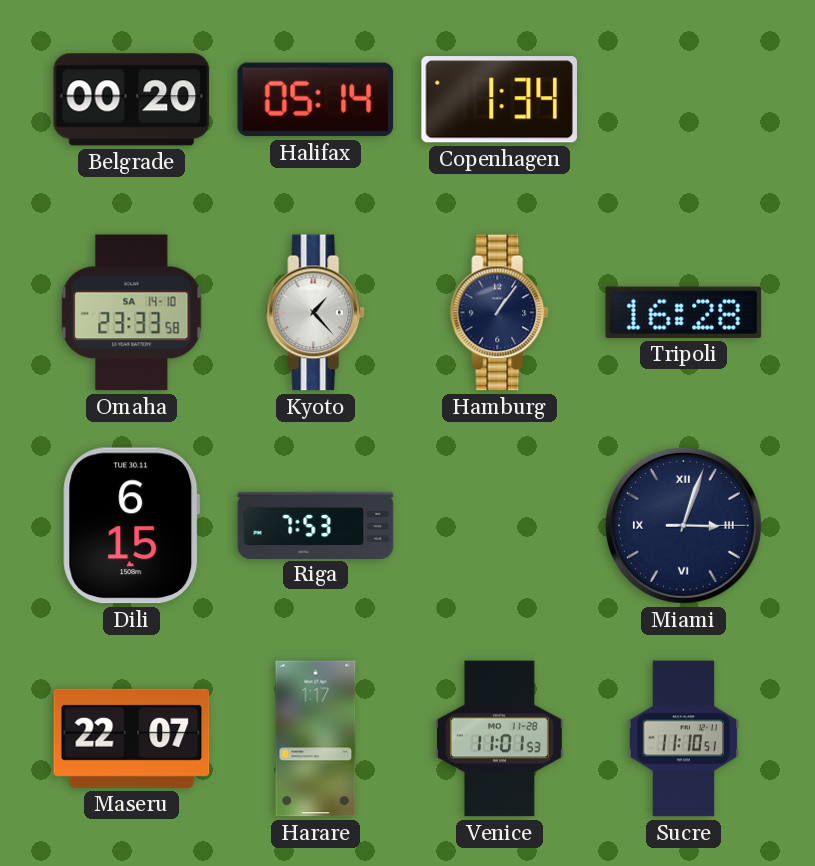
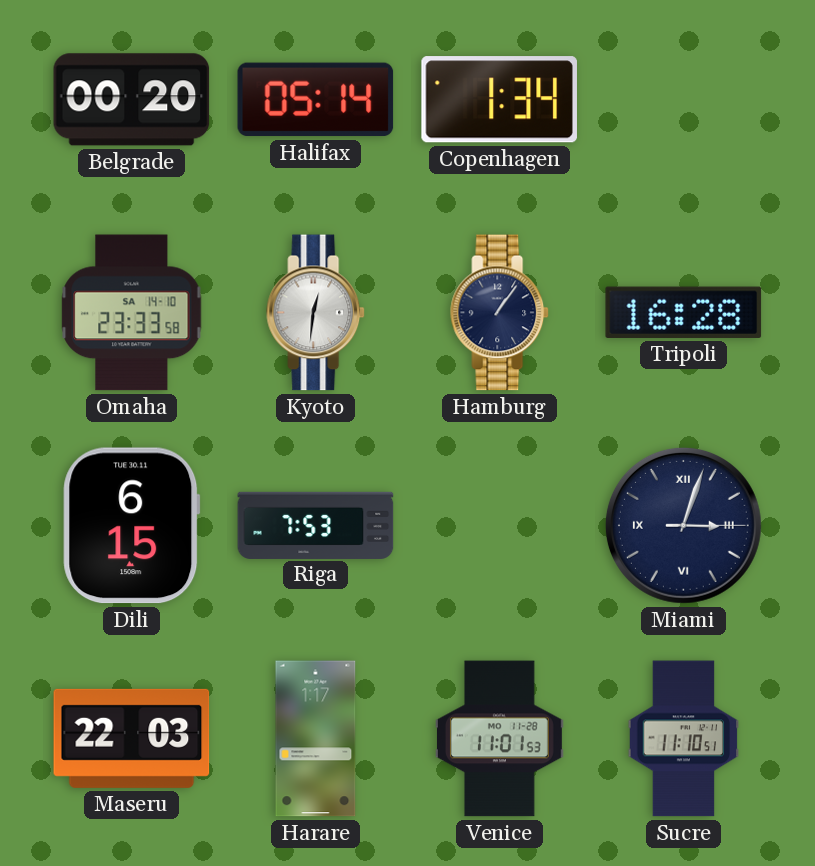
Kyoto: 1:23 -> 12:31
Maseru: 22:07 -> 22:03
